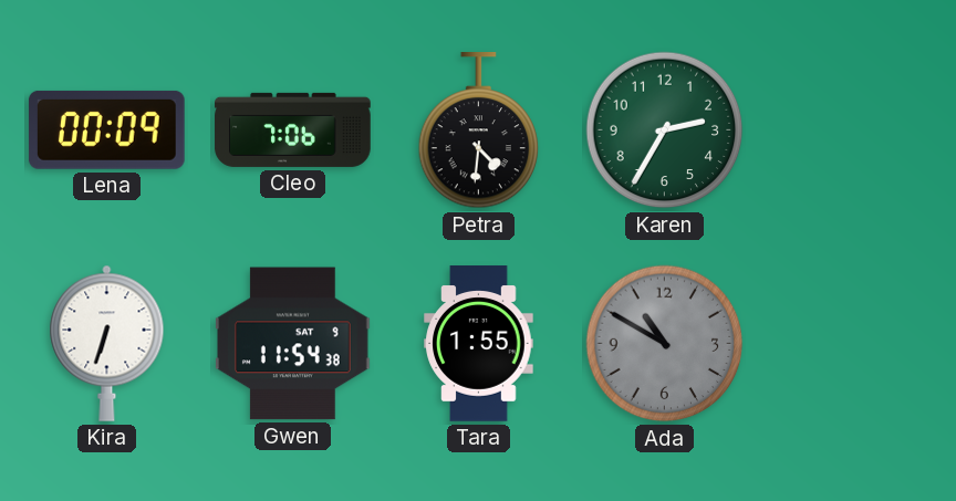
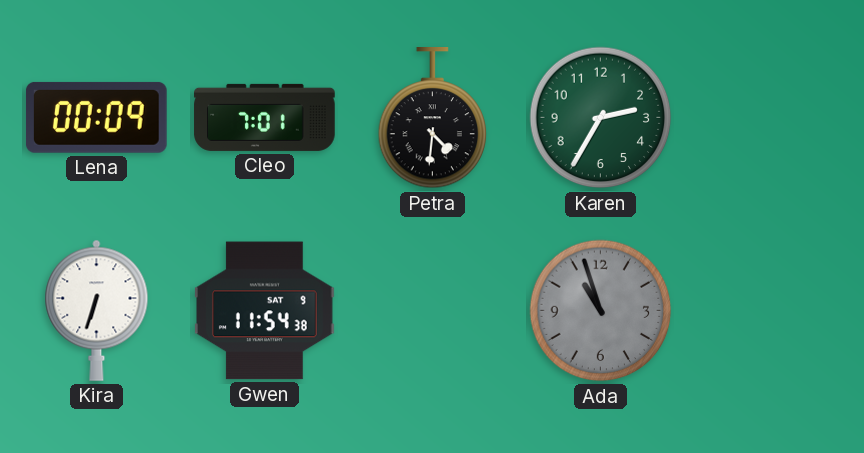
Cleo: 7:06 -> 7:01
Tara: 1:55 -> none
Ada: 10:50 -> 10:57
